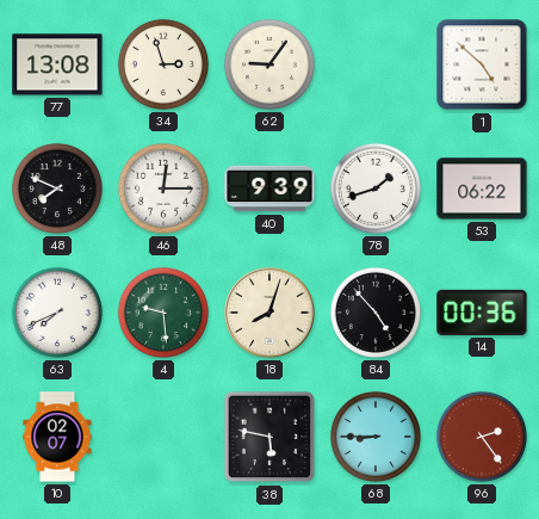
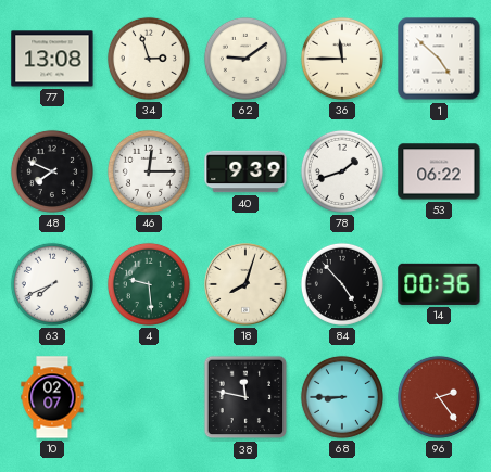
62: 9:06 -> 9:09
36: none -> 11:45
38: 5:47 -> 11:47
